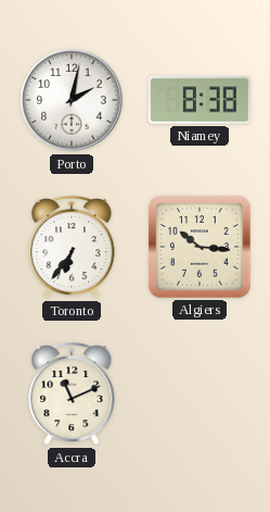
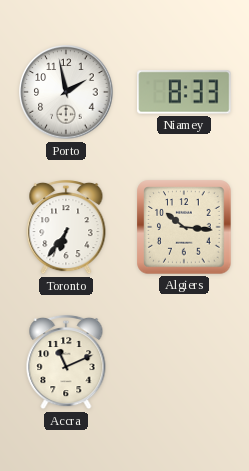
Porto: 2:02 -> 1:58
Niamey: 8:38 -> 8:33
